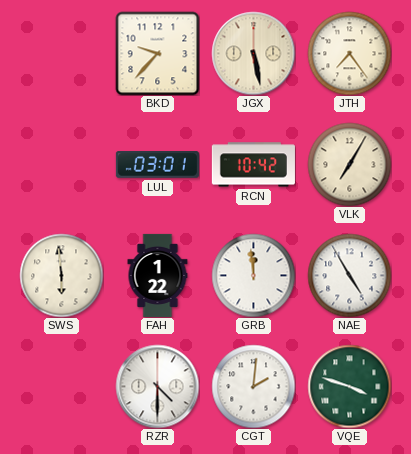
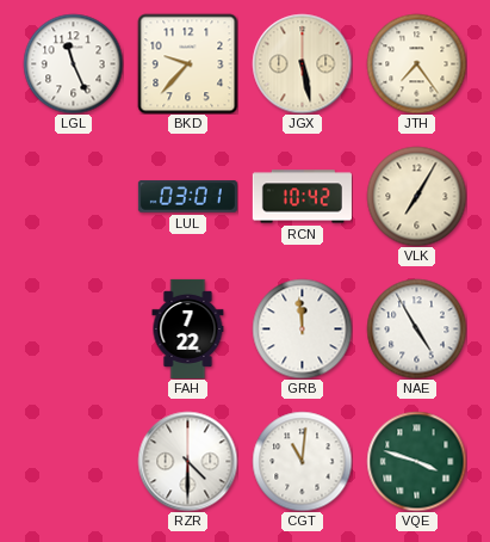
LGL: none -> 11:26
SWS: 5:59 -> none
FAH: 1:22 -> 7:22
CGT: 2:01 -> 11:01
